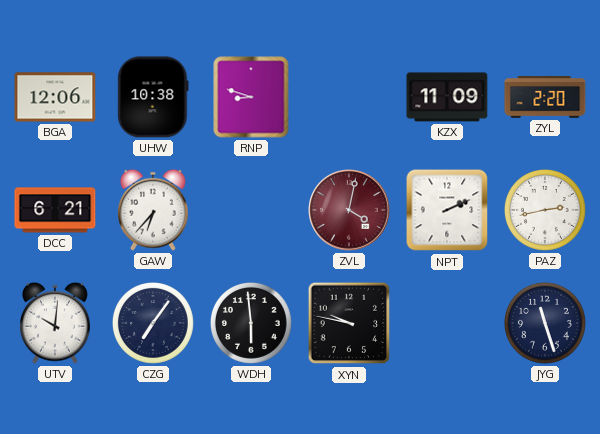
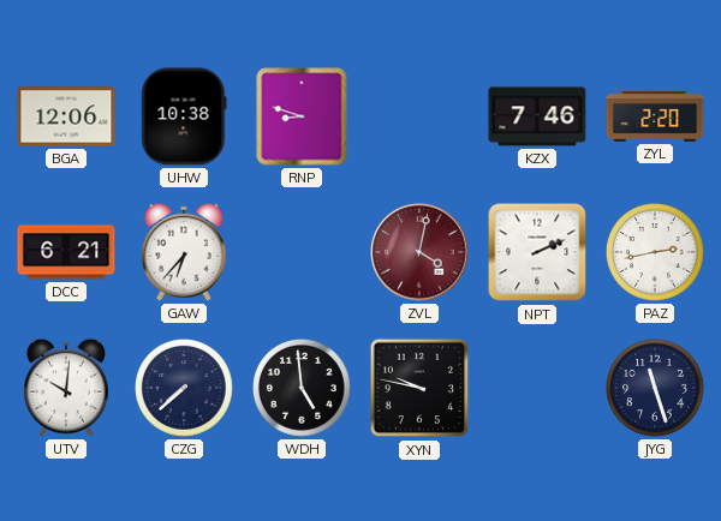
KZX: 11:09 -> 7:46
CZG: 7:06 -> 7:38
WDH: 5:59 -> 4:59
